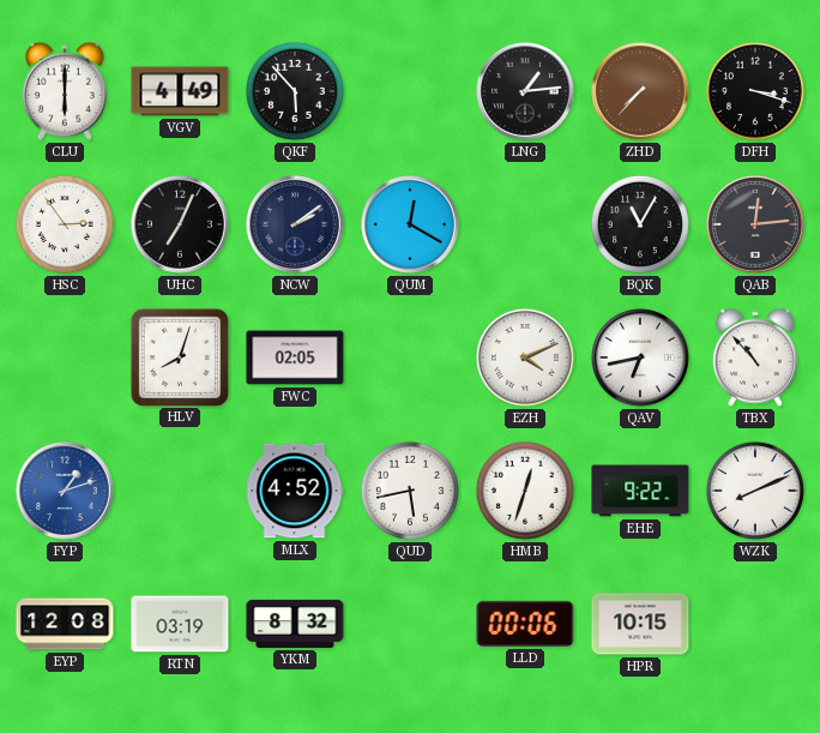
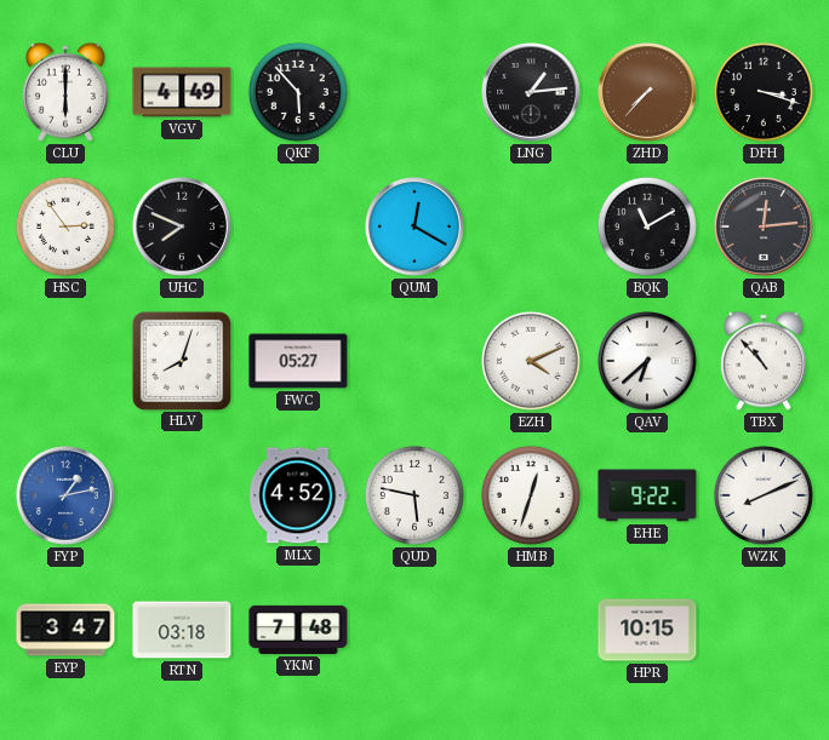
UHC: 7:04 -> 7:49
NCW: 2:09 -> none
BQK: 11:05 -> 11:10
FWC: 02:05 -> 05:27
QAV: 6:43 -> 6:38
FYP: 1:12 -> 1:13
QUD: 5:43 -> 5:47
EYP: 12:08 -> 3:47
RTN: 03:19 -> 03:18
YKM: 8:32 -> 7:48
LLD: 00:06 -> none
